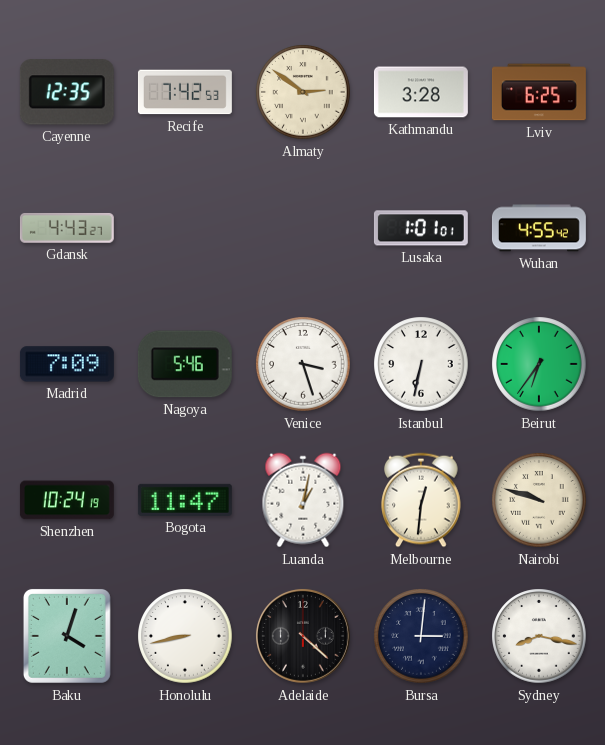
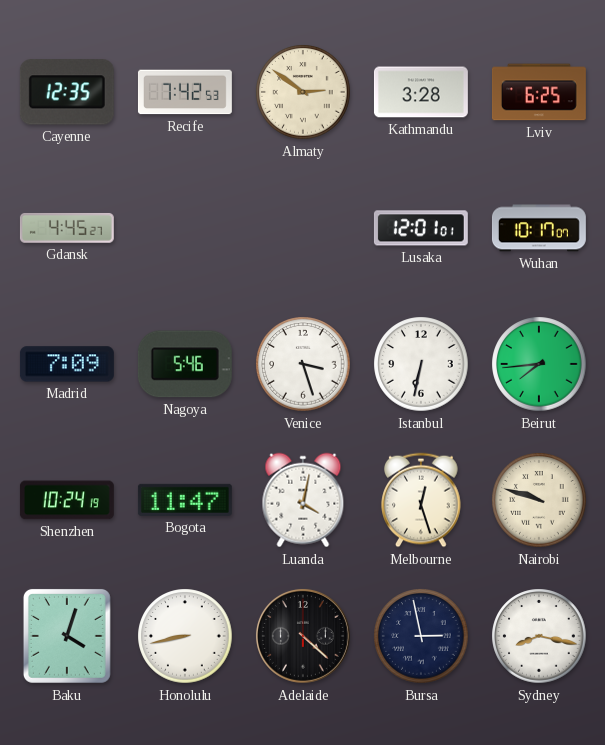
Gdansk: 4:43 -> 4:45
Lusaka: 1:01 -> 12:01
Wuhan: 4:55 -> 10:17
Beirut: 6:36 -> 7:44
Luanda: 1:02 -> 4:02
Melbourne: 12:31 -> 12:27
Bursa: 3:01 -> 2:58
